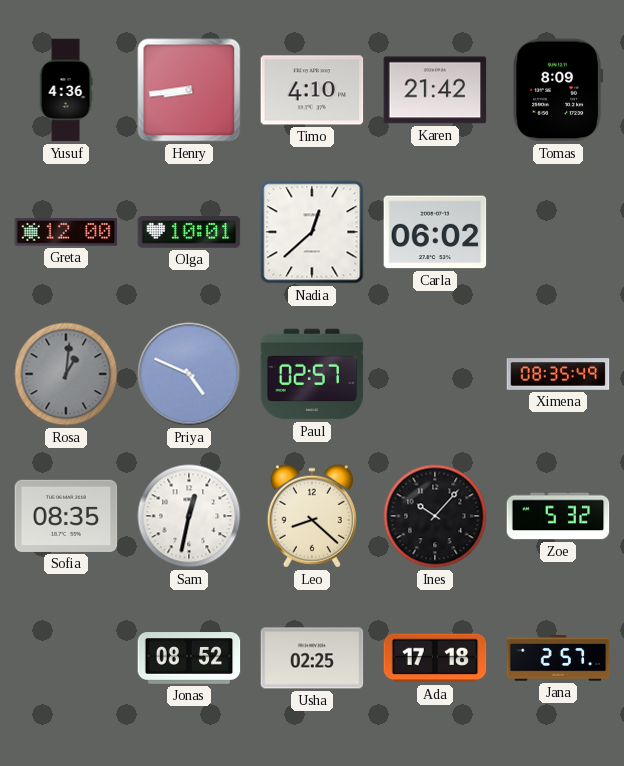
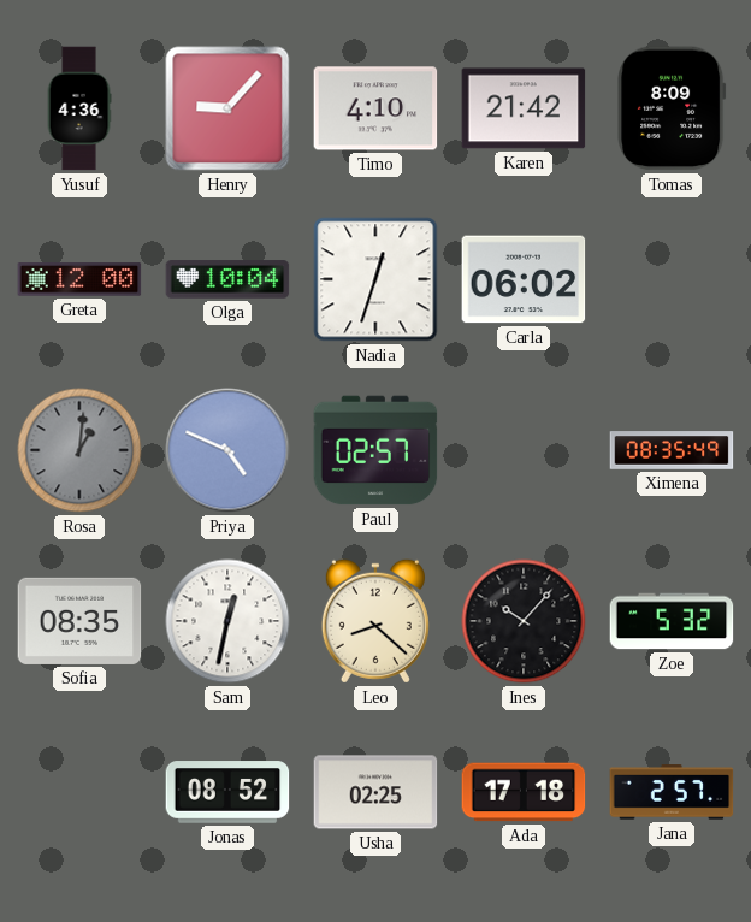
Henry: 8:44 -> 9:07
Olga: 10:01 -> 10:04
Nadia: 12:38 -> 12:33
